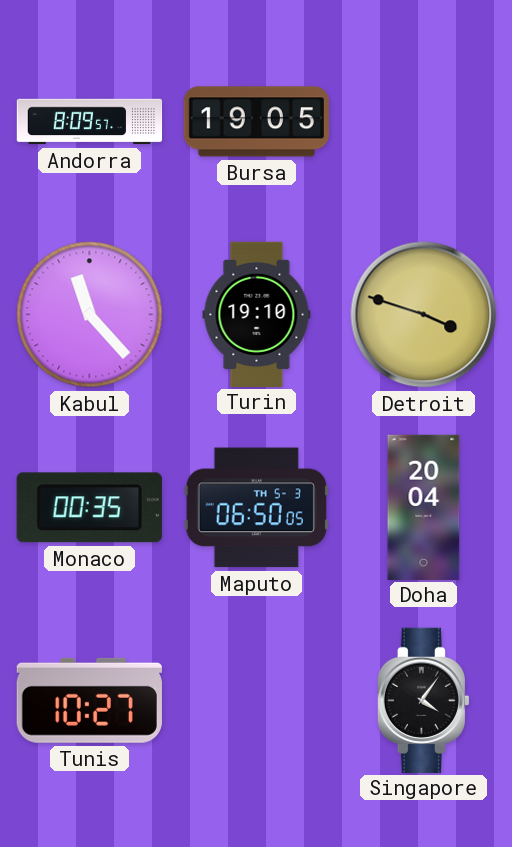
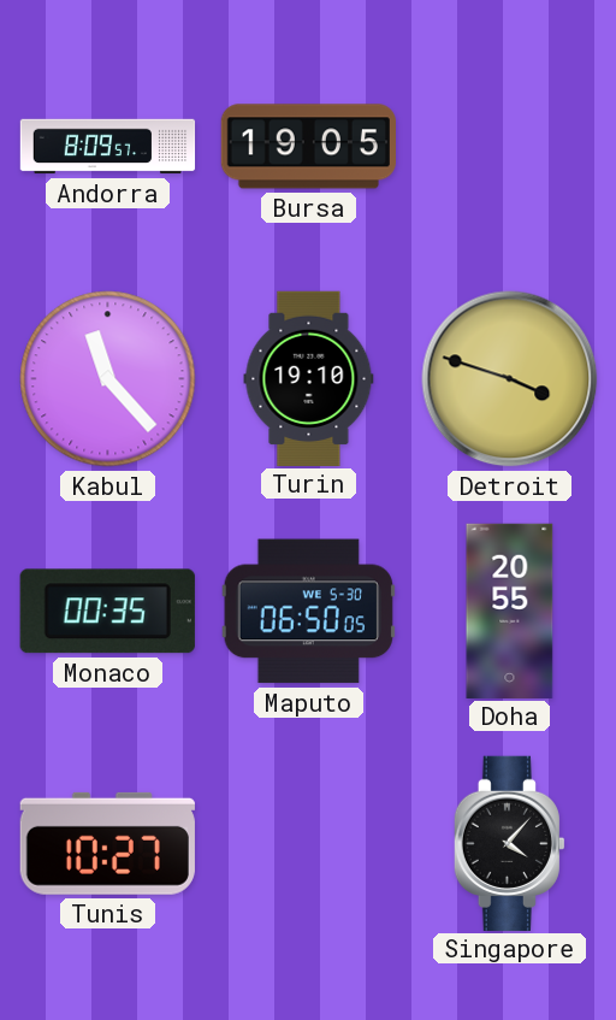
Maputo date: TH 5-3 -> WE 5-30
Doha: 20:04 -> 20:55
Singapore: 4:06 -> 4:07
